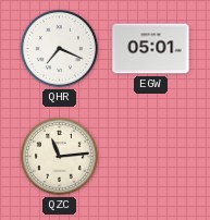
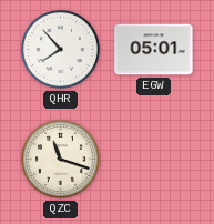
QHR: 7:19 -> 7:53
QZC: 11:14 -> 11:18
